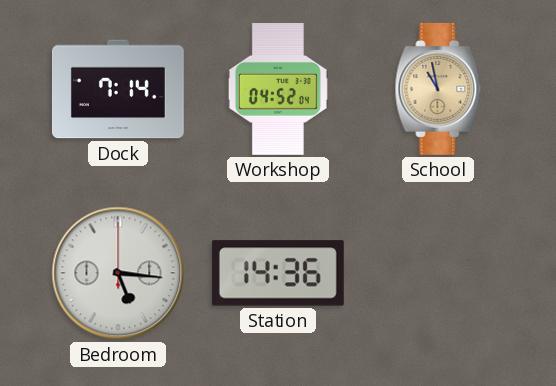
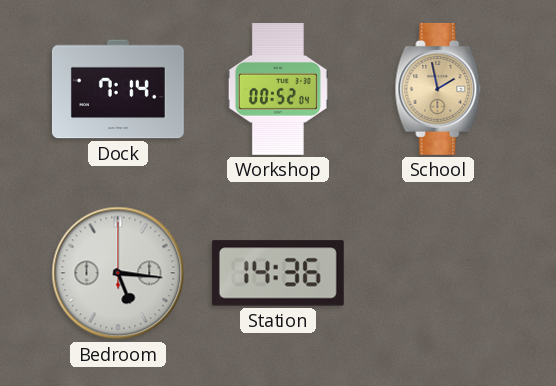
Workshop: 04:52 -> 00:52
School: 10:58 -> 1:58
